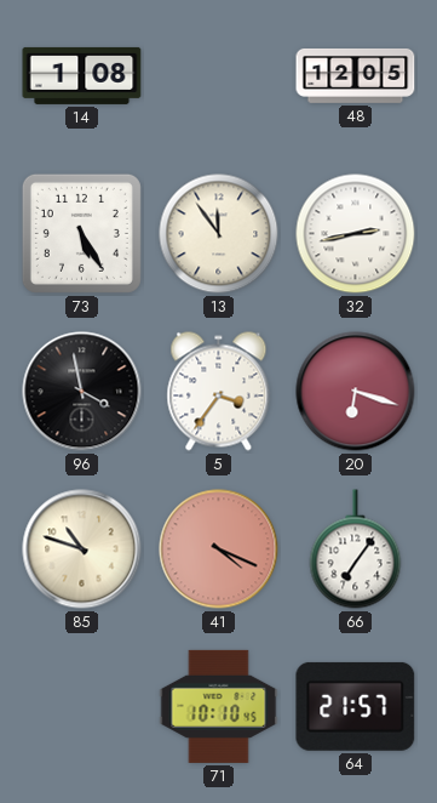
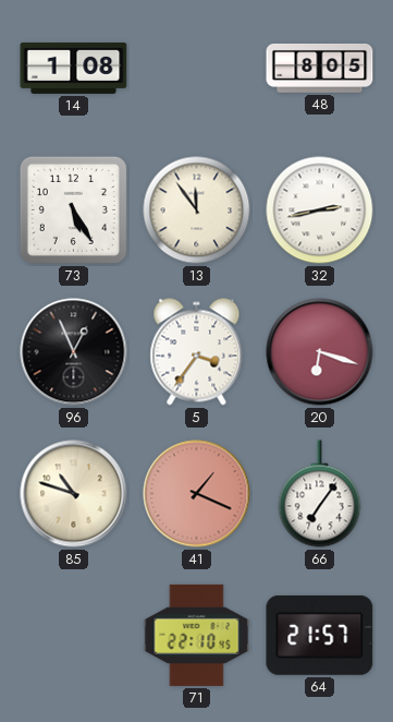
48: 12:05 -> 8:05
96: 3:58 -> 12:56
41: 4:19 -> 1:19
71: 10:10 -> 22:10
